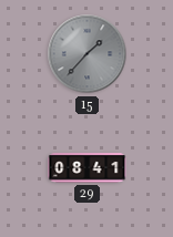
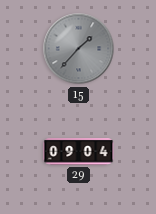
29: 08:41 -> 09:04
